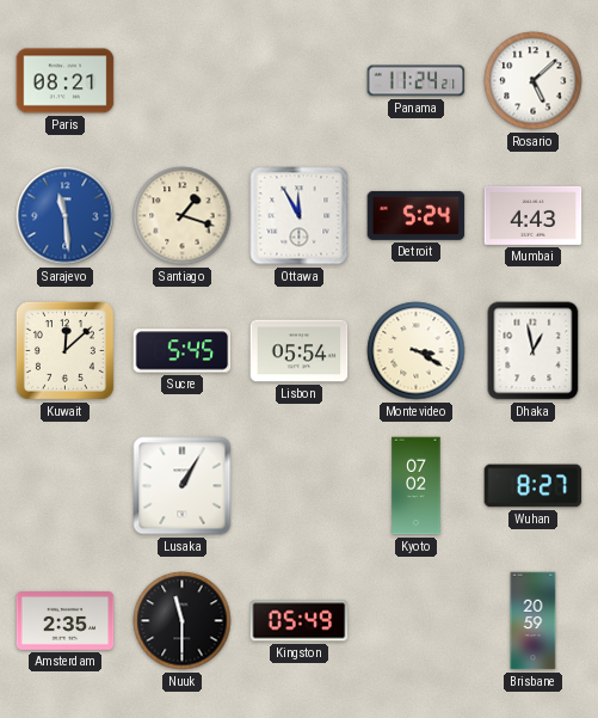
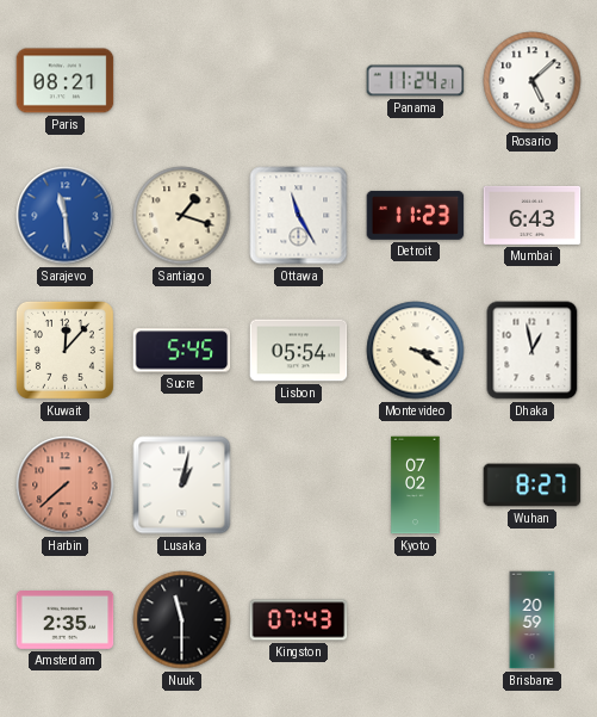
Ottawa: 11:55 -> 11:25
Detroit: 5:24 -> 11:23
Mumbai: 4:43 -> 6:43
Kuwait: 12:08 -> 12:07
Harbin: none -> 7:38
Lusaka: 1:05 -> 1:02
Kingston: 05:49 -> 07:43
